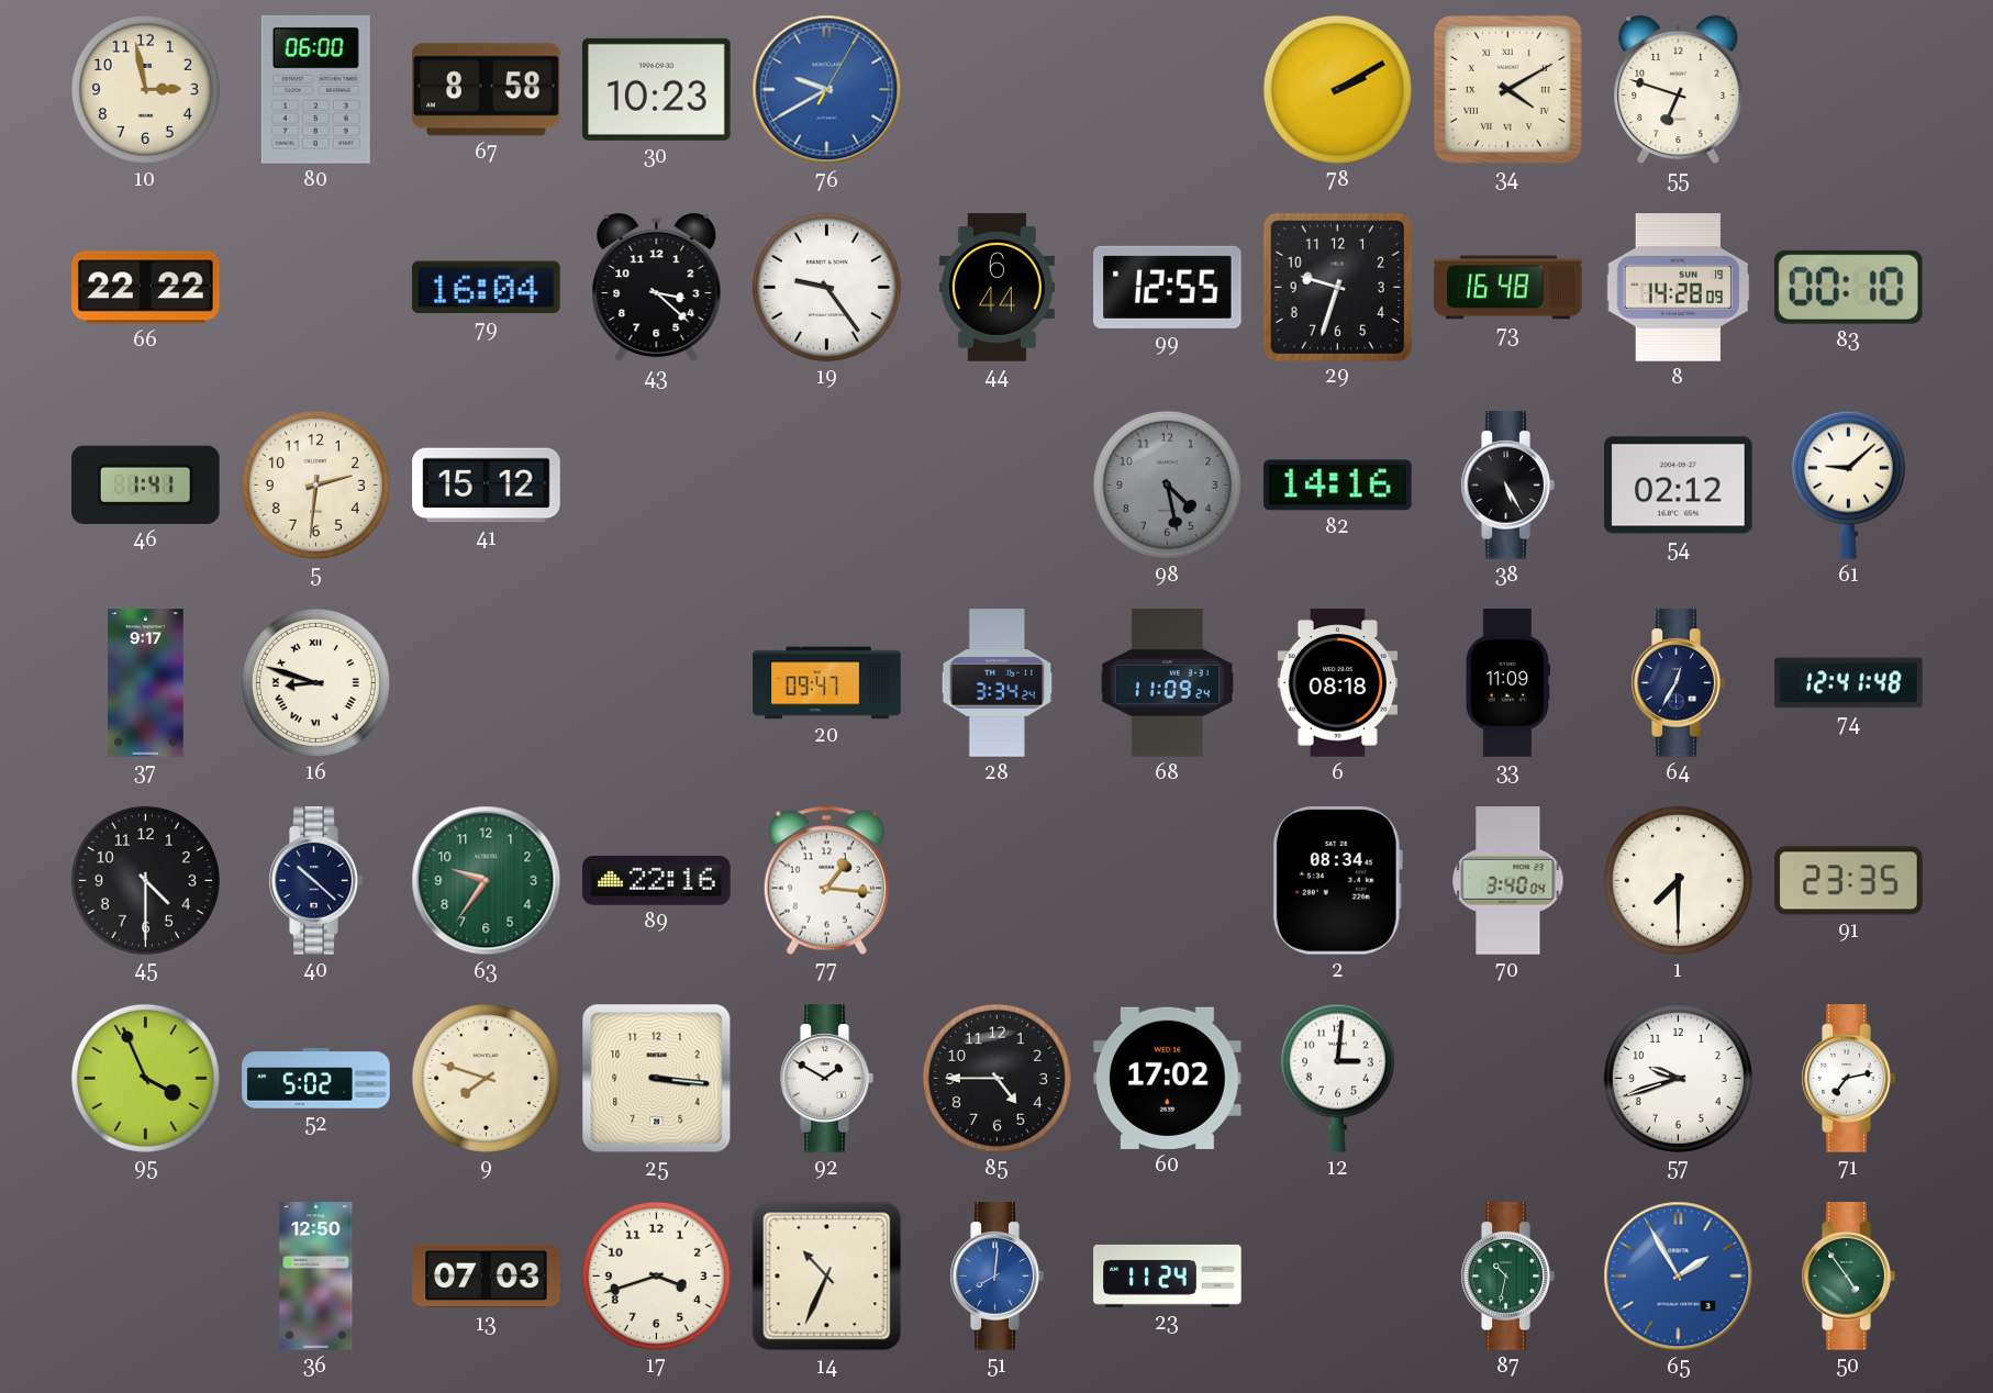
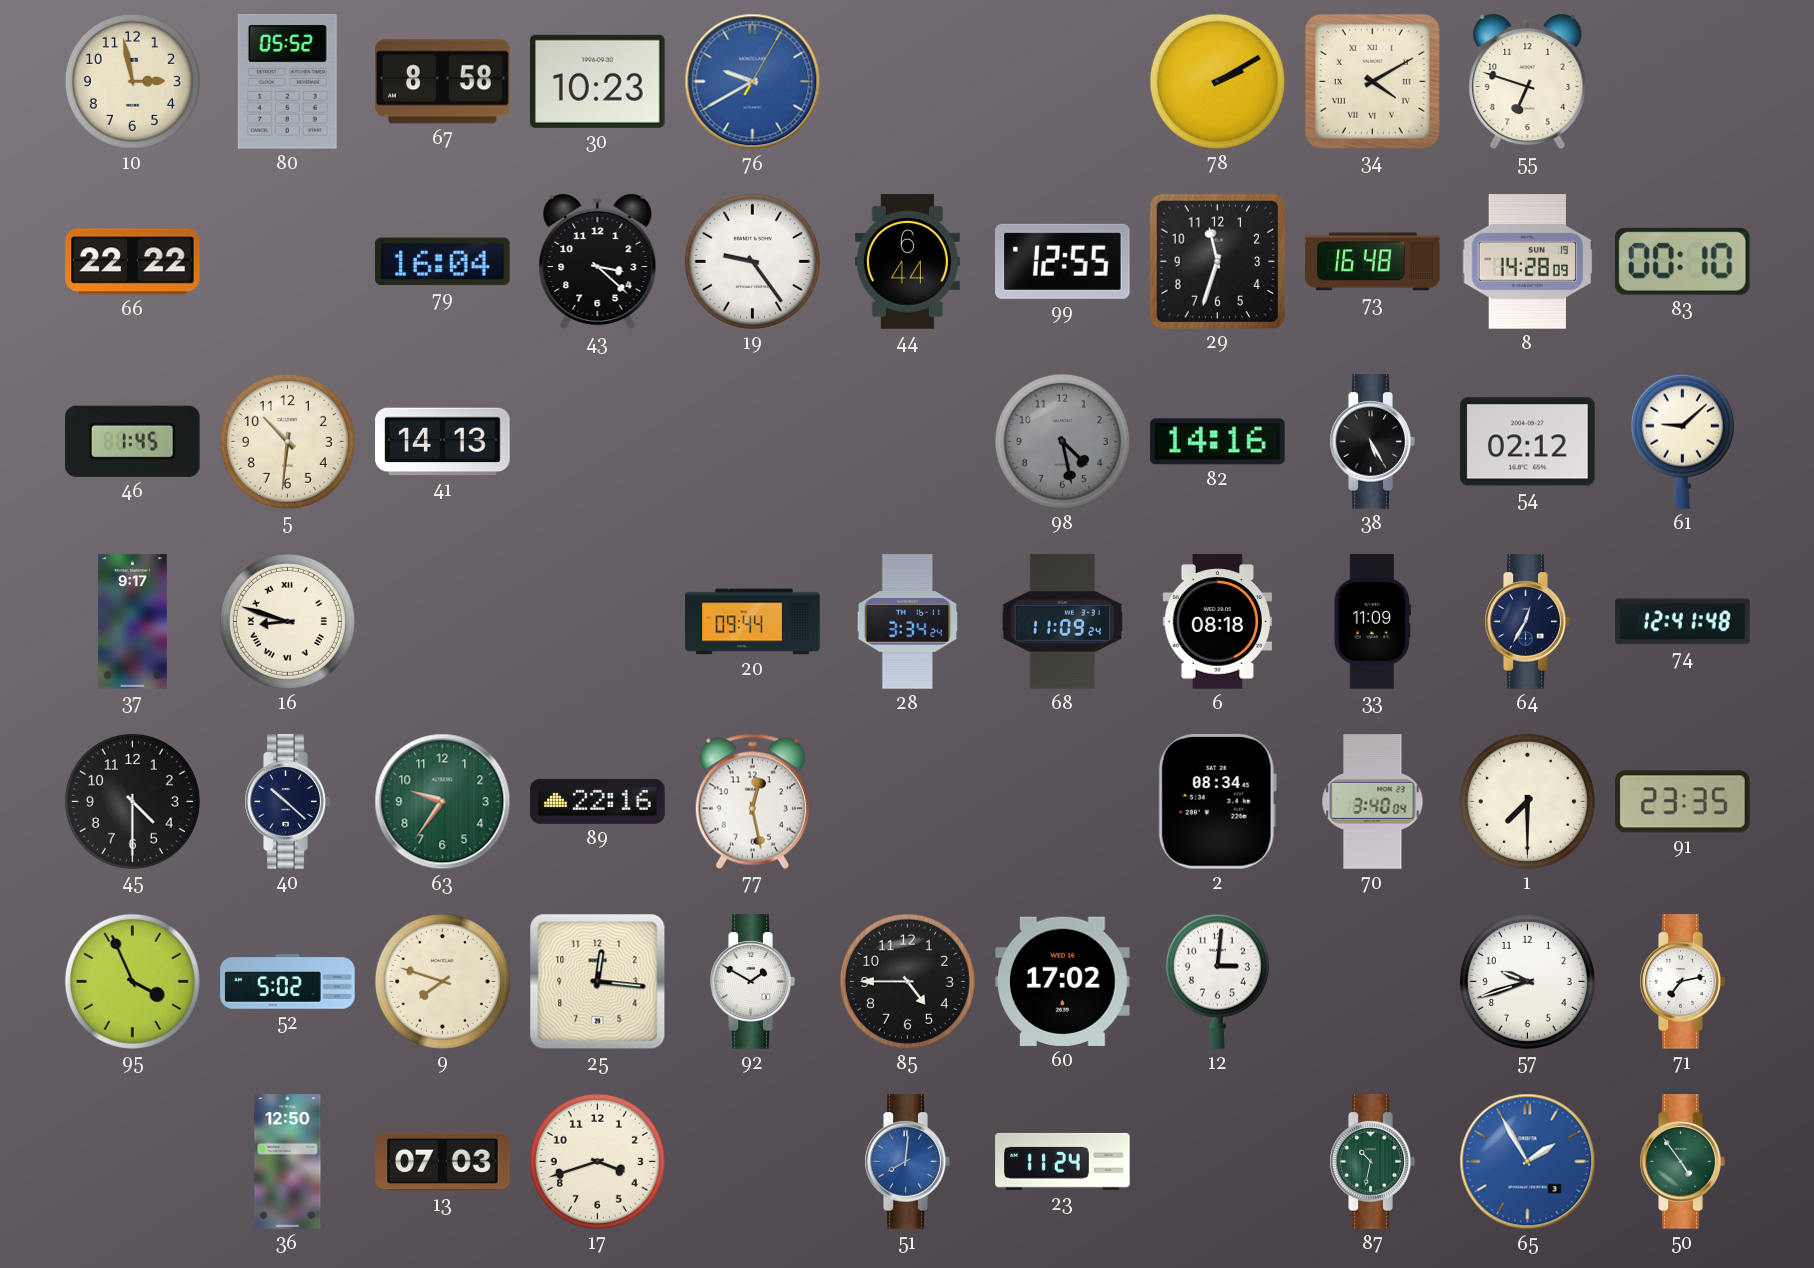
80: 06:00 -> 05:52
29: 9:33 -> 11:33
46: 1:41 -> 1:45
5: 2:31 -> 10:31
41: 15:12 -> 14:13
20: 09:47 -> 09:44
77: 1:16 -> 12:28
25: 3:16 -> 12:16
14: 10:34 -> none
